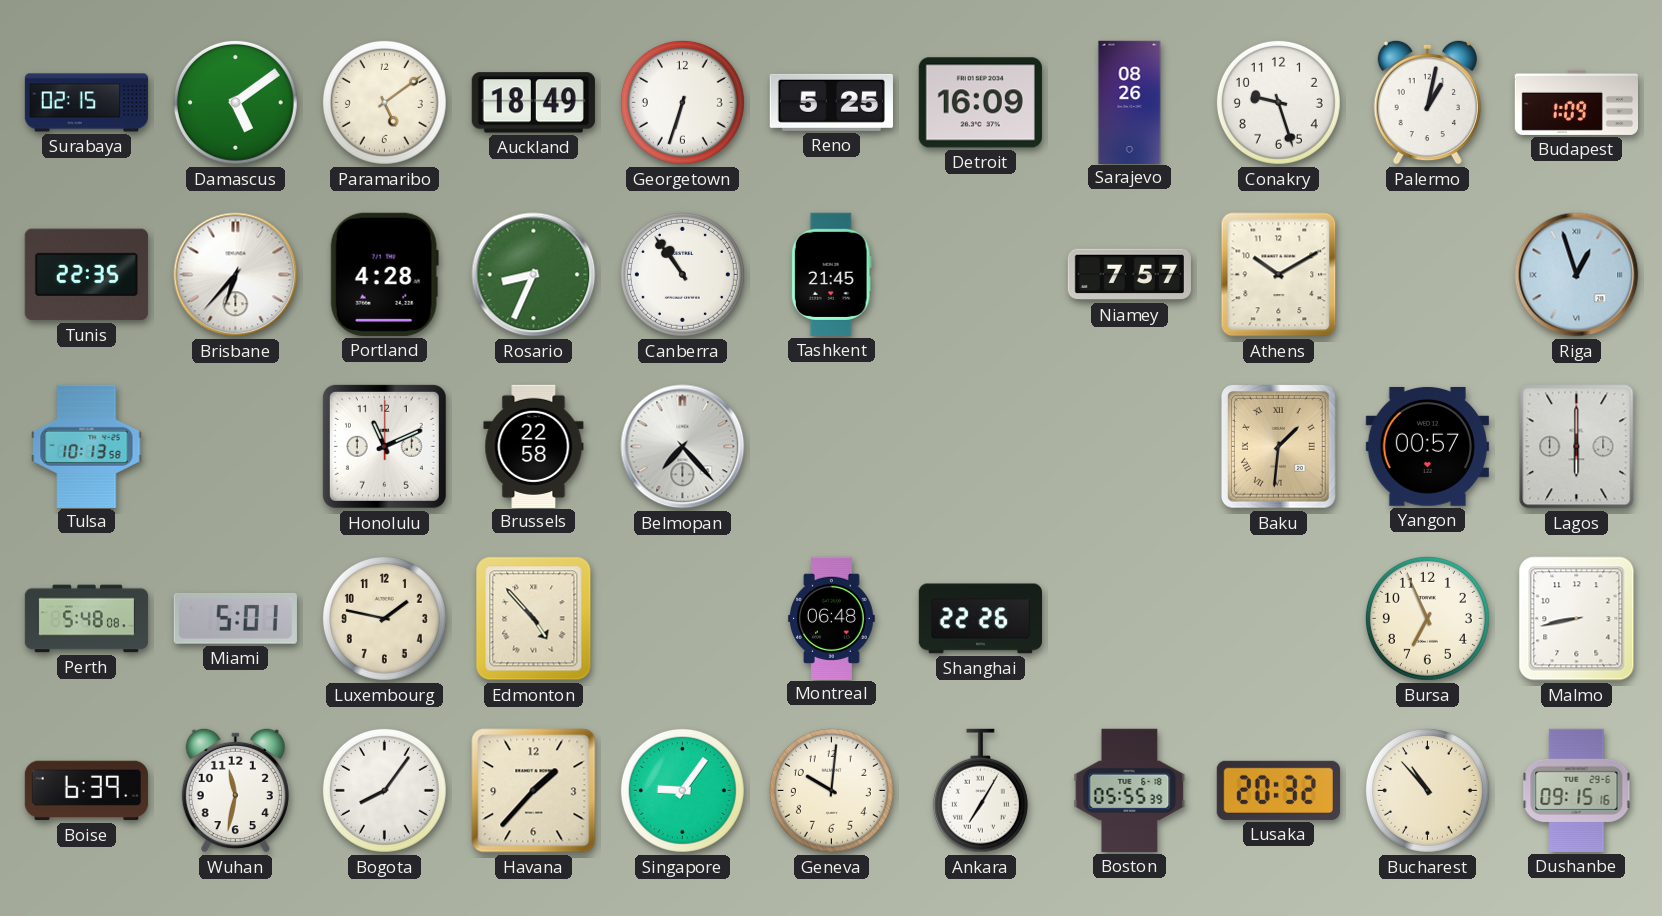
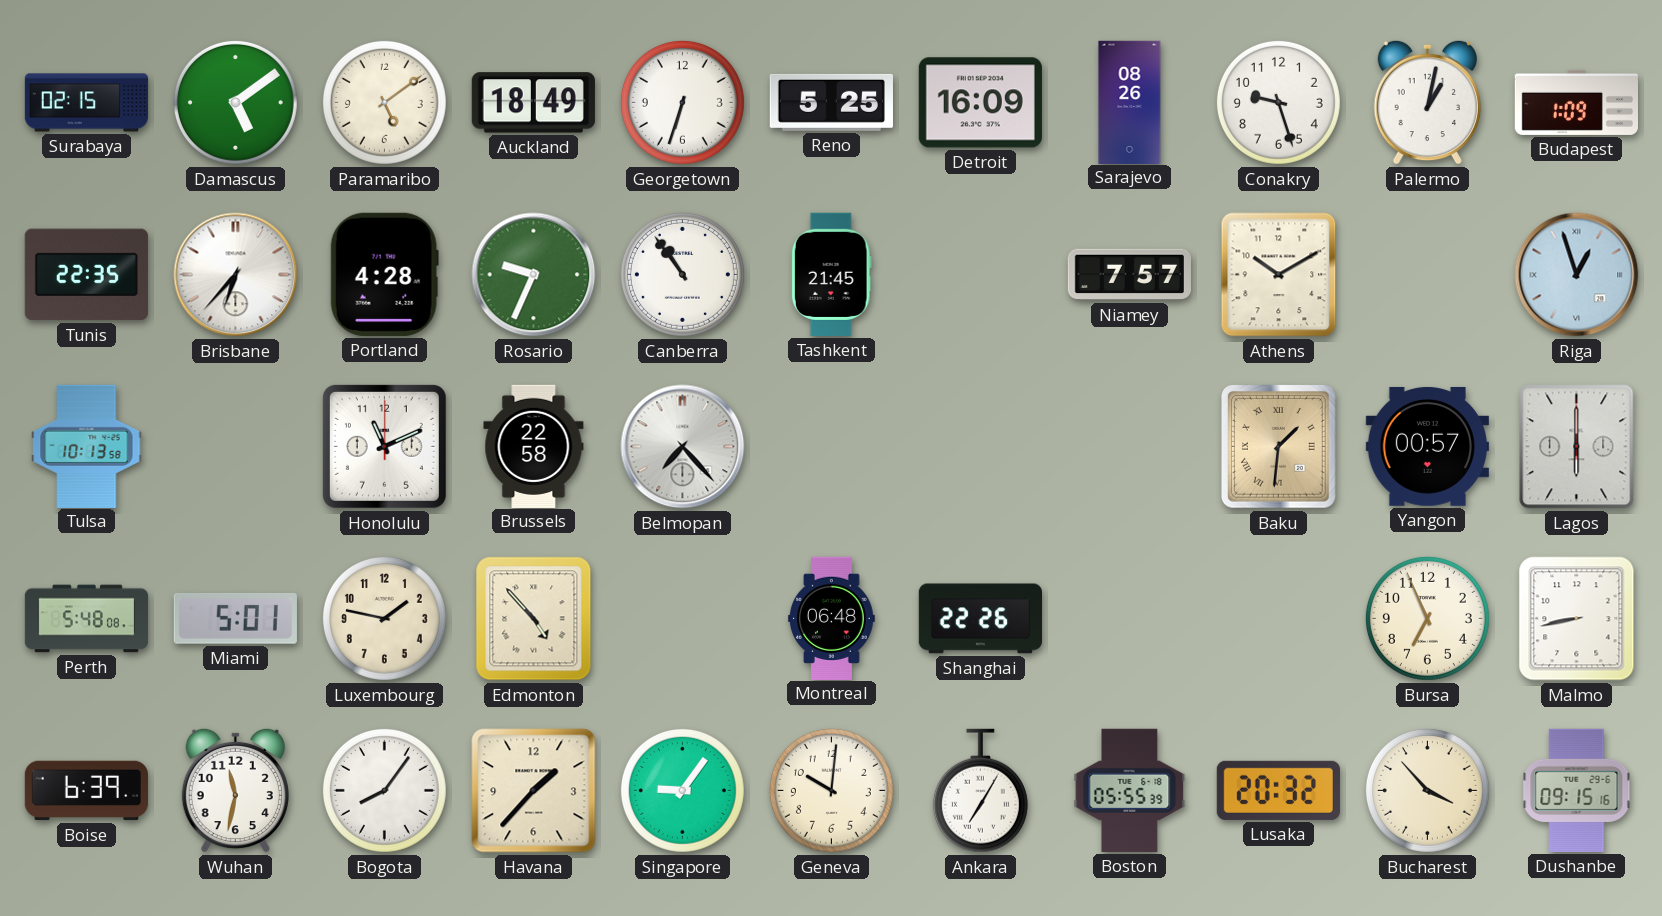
Rosario: 8:34 -> 9:34
Bucharest: 10:53 -> 3:53
